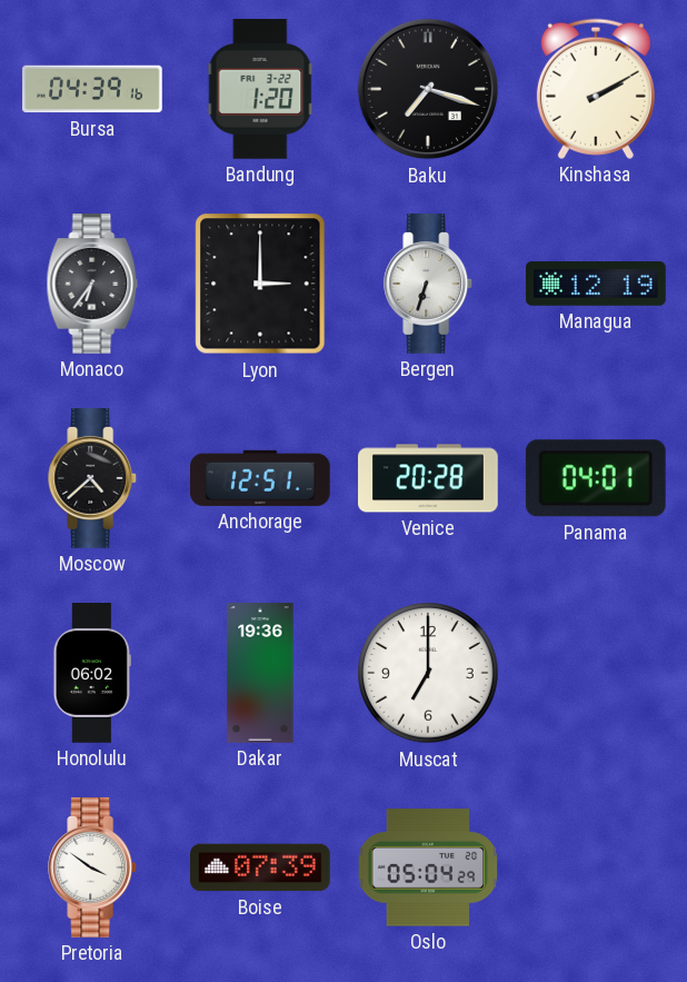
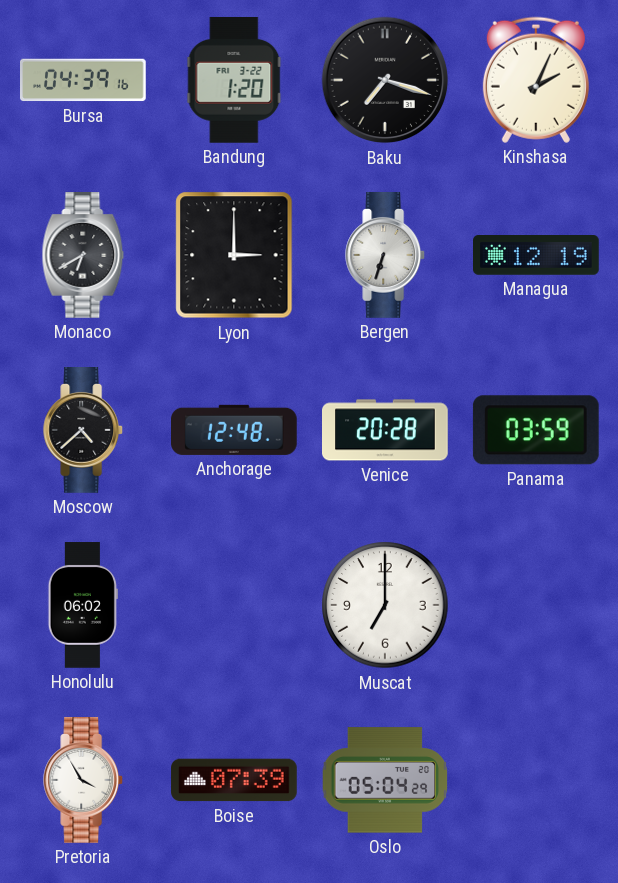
Kinshasa: 2:10 -> 2:04
Monaco: 6:36 -> 6:40
Anchorage: 12:51 -> 12:48
Panama: 04:01 -> 03:59
Dakar: 19:36 -> none
Pretoria: 3:51 -> 3:55
